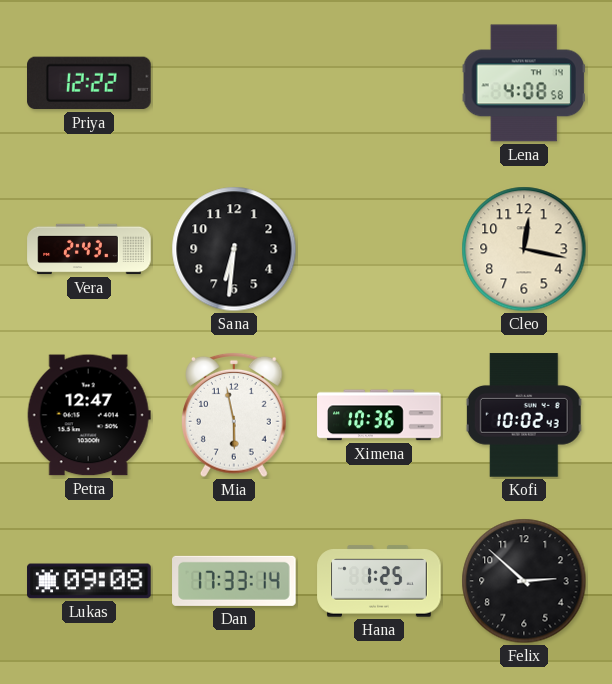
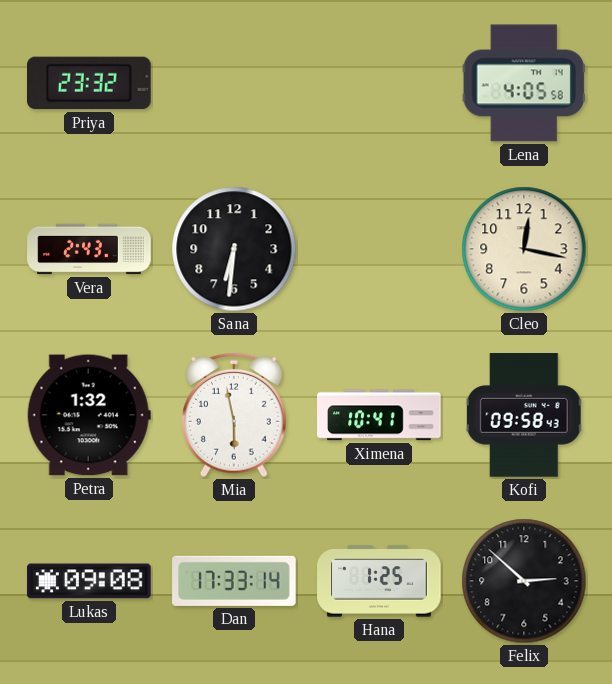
Priya: 12:22 -> 23:32
Lena: 4:08 -> 4:05
Petra: 12:47 -> 1:32
Ximena: 10:36 -> 10:41
Kofi: 10:02 -> 09:58
